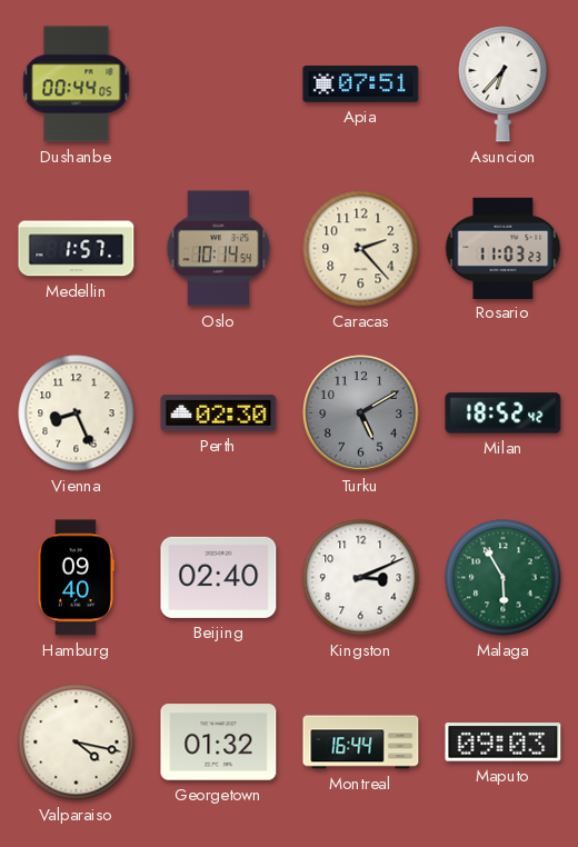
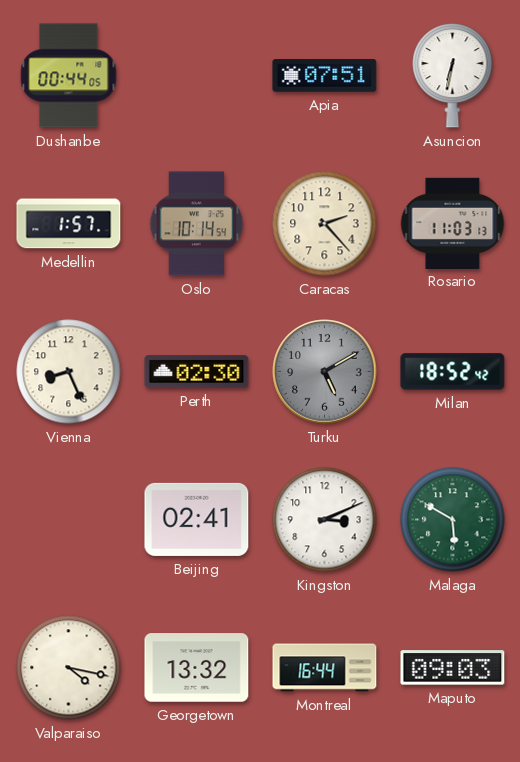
Asuncion: 6:37 -> 6:32
Rosario: 11:03:23 -> 11:03:13
Hamburg: 09:40 -> none
Beijing: 02:40 -> 02:41
Malaga: 5:55 -> 5:50
Georgetown: 01:32 -> 13:32
